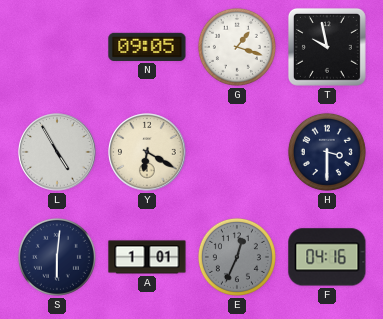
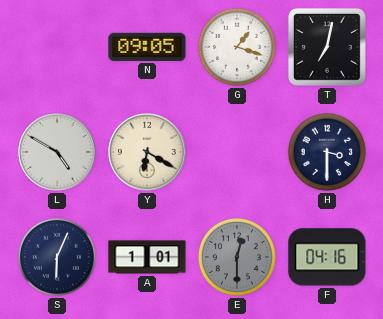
T: 9:58 -> 7:02
L: 4:55 -> 4:50
S: 6:01 -> 6:04
E: 12:34 -> 12:30
